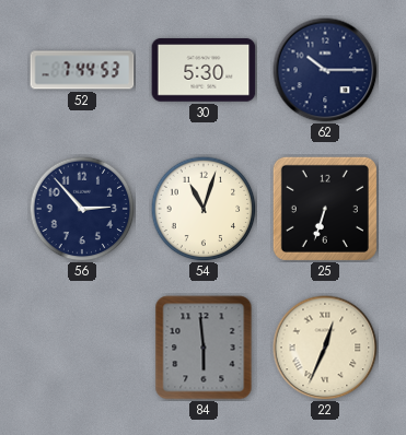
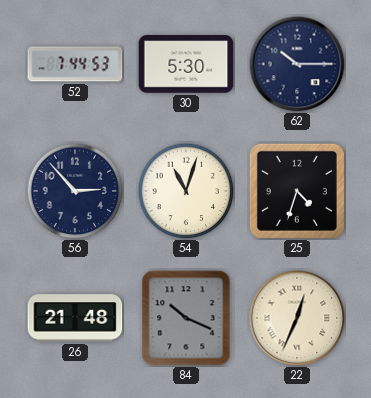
25: 6:33 -> 4:33
26: none -> 21:48
84: 5:59 -> 10:19
